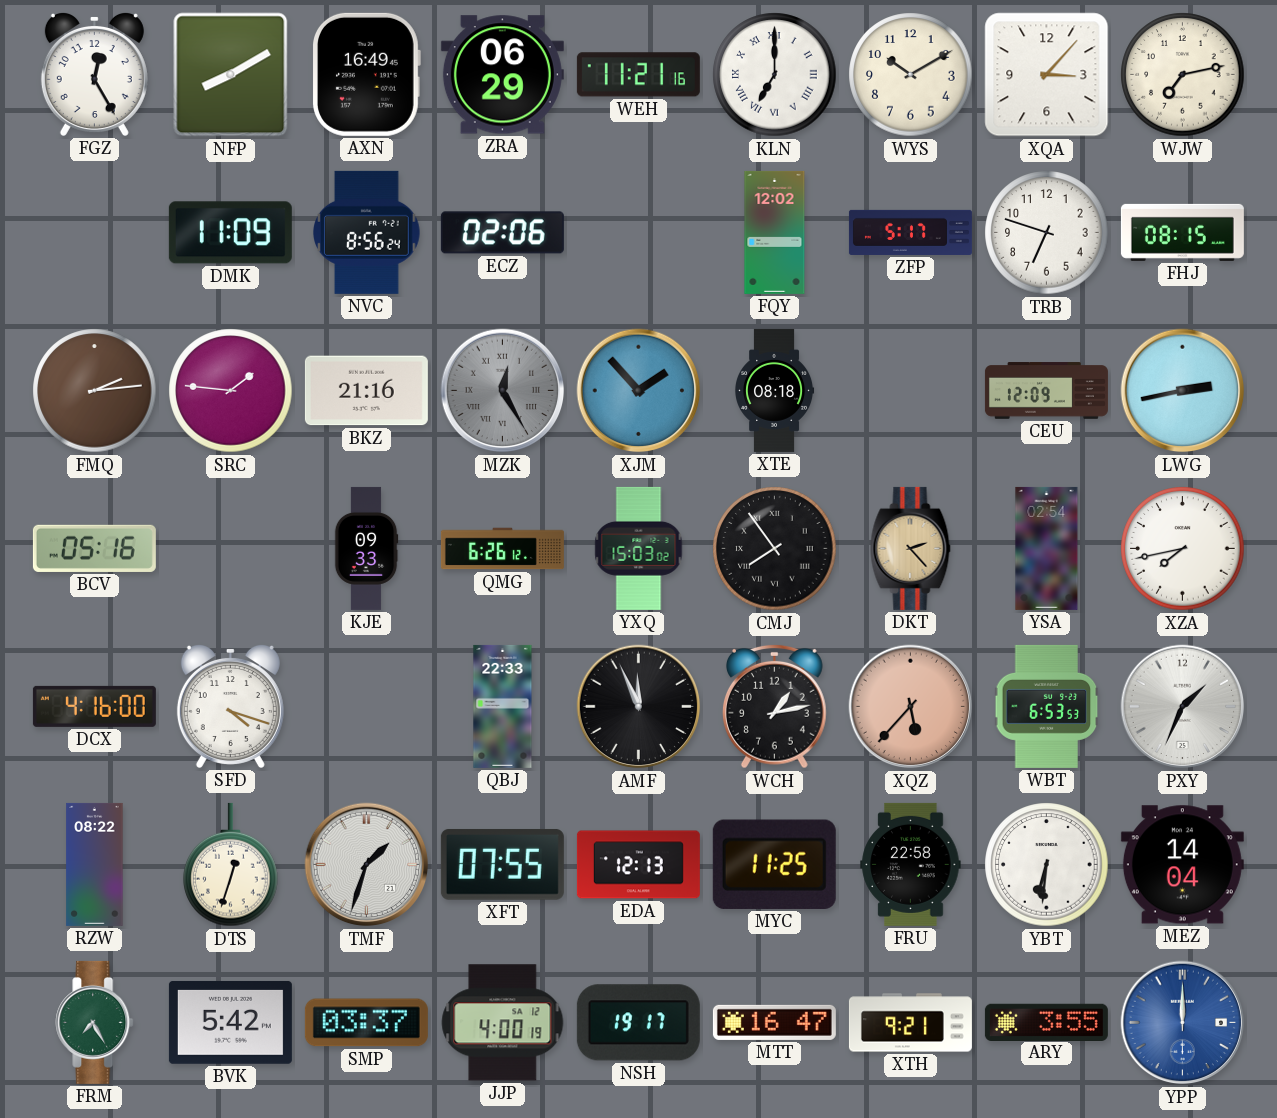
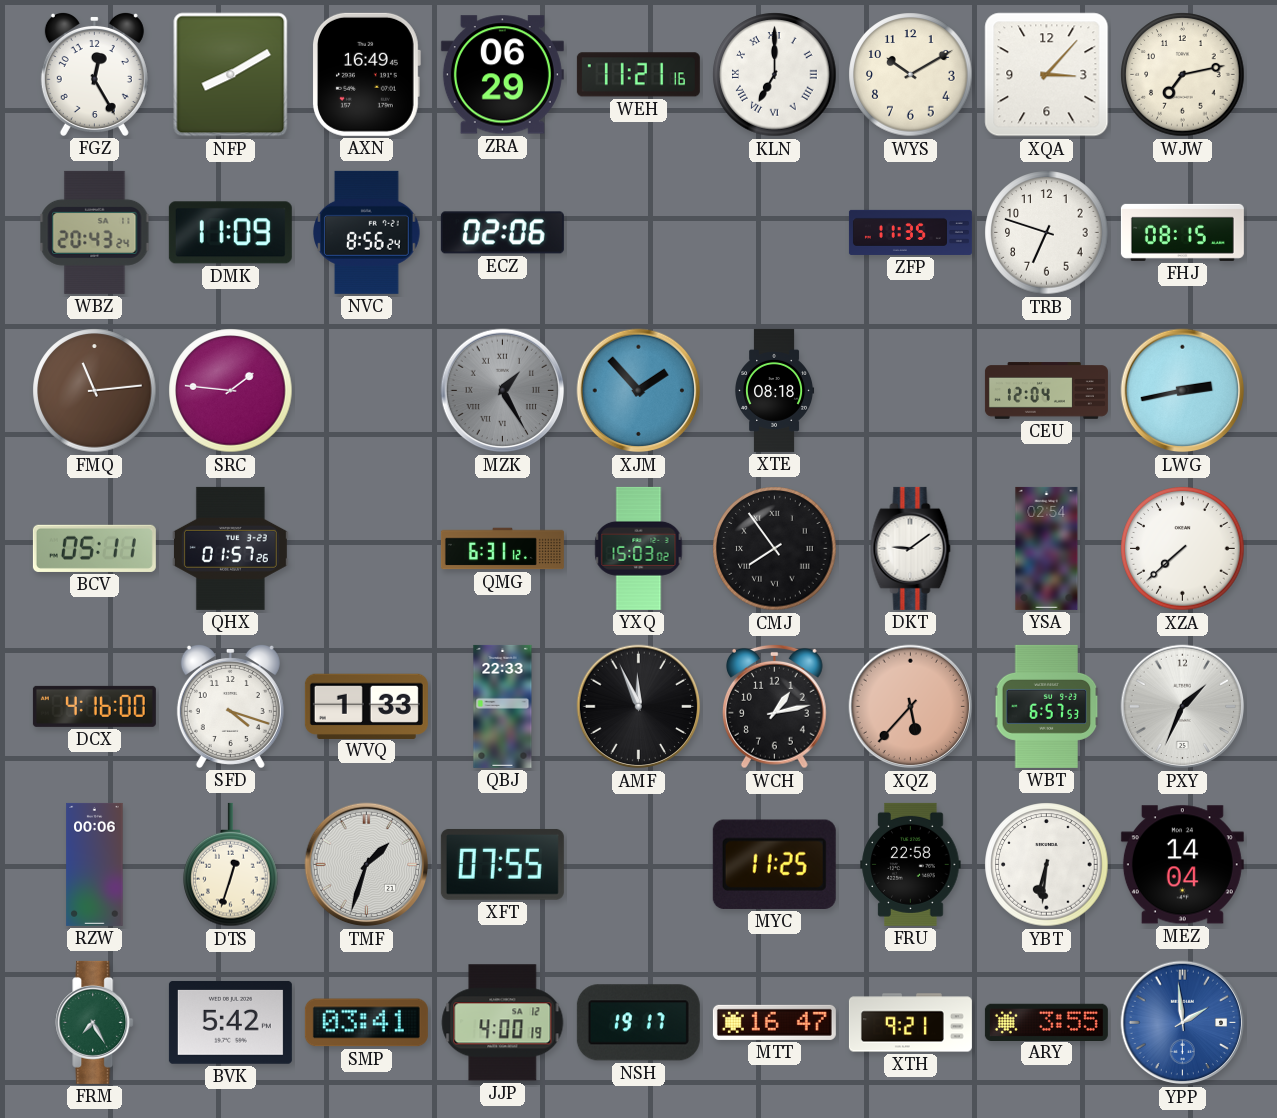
WBZ: none -> 20:43
FQY: 12:02 -> none
ZFP: 5:17 -> 11:35
FMQ: 2:14 -> 11:14
BKZ: 21:16 -> none
MZK: 12:25 -> 1:25
CEU: 12:09 -> 12:04
BCV: 05:16 -> 05:11
QHX: none -> 01:57
KJE: 09:33 -> none
QMG: 6:26 -> 6:31
DKT: 2:23 -> 9:09
DKT dial: champagne -> white
XZA: 7:43 -> 7:38
WVQ: none -> 1:33
WBT: 6:53 -> 6:57
RZW: 08:22 -> 00:06
EDA: 12:13 -> none
SMP: 03:37 -> 03:41
YPP: 12:00 -> 1:59
